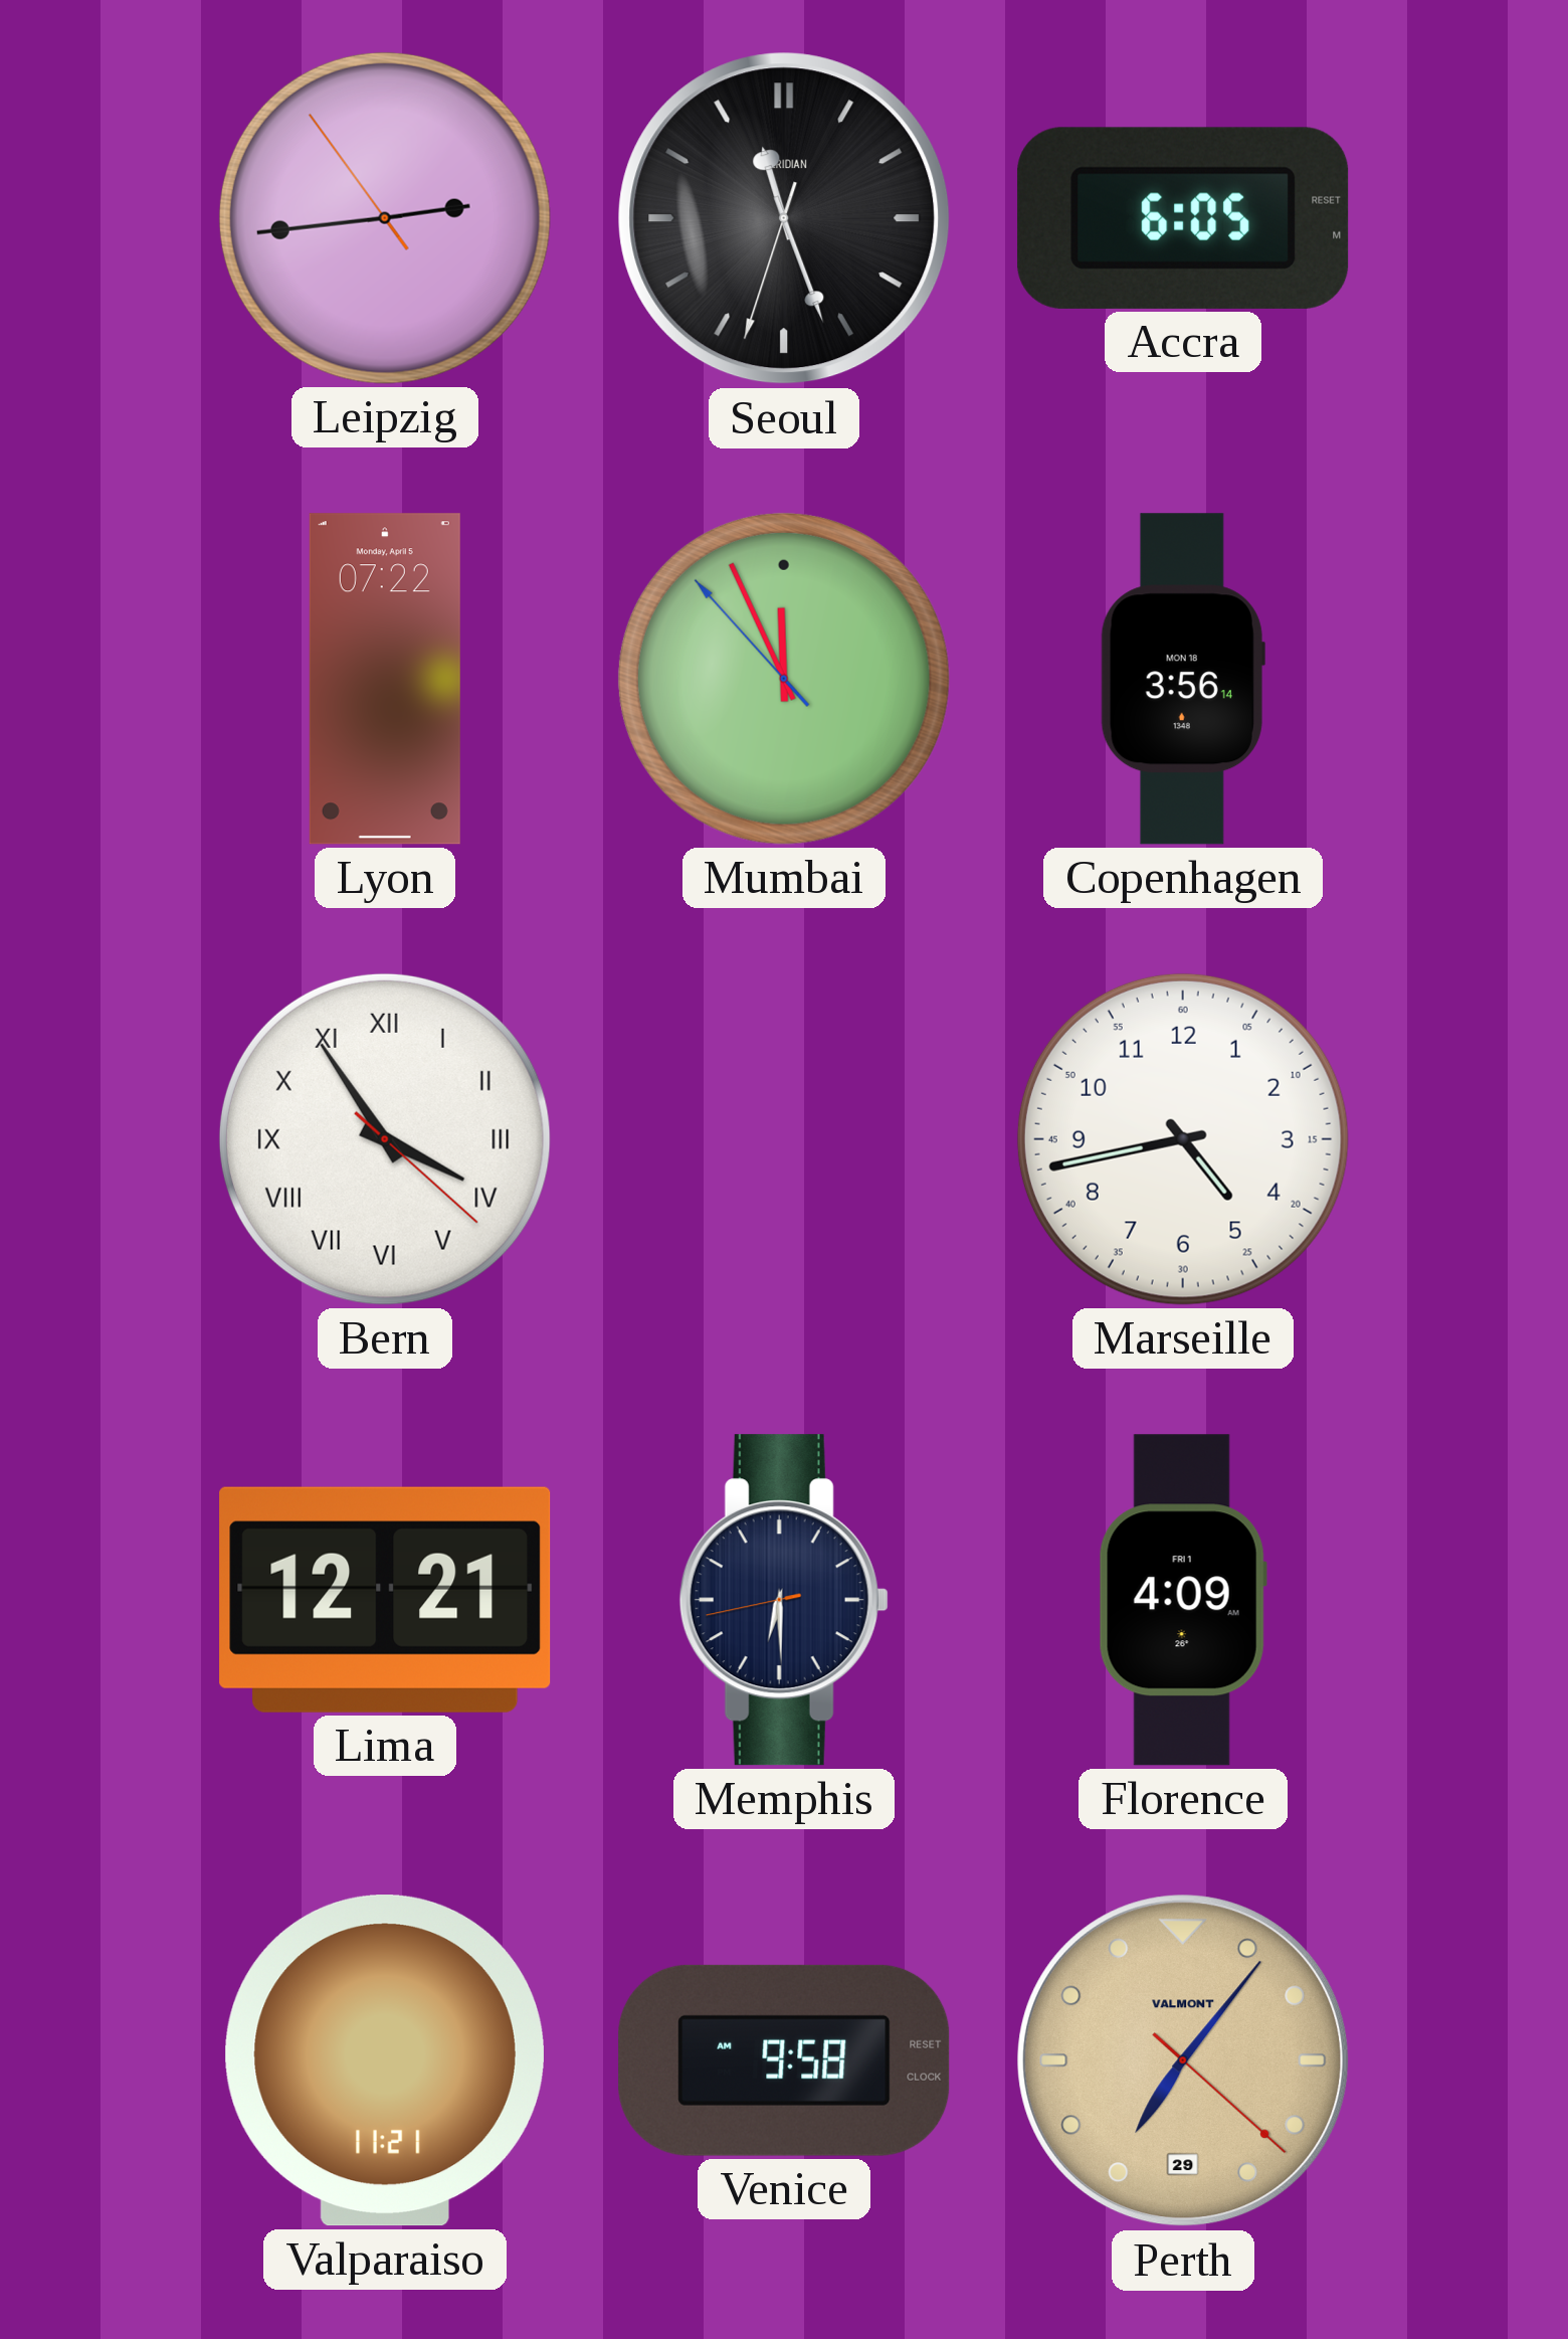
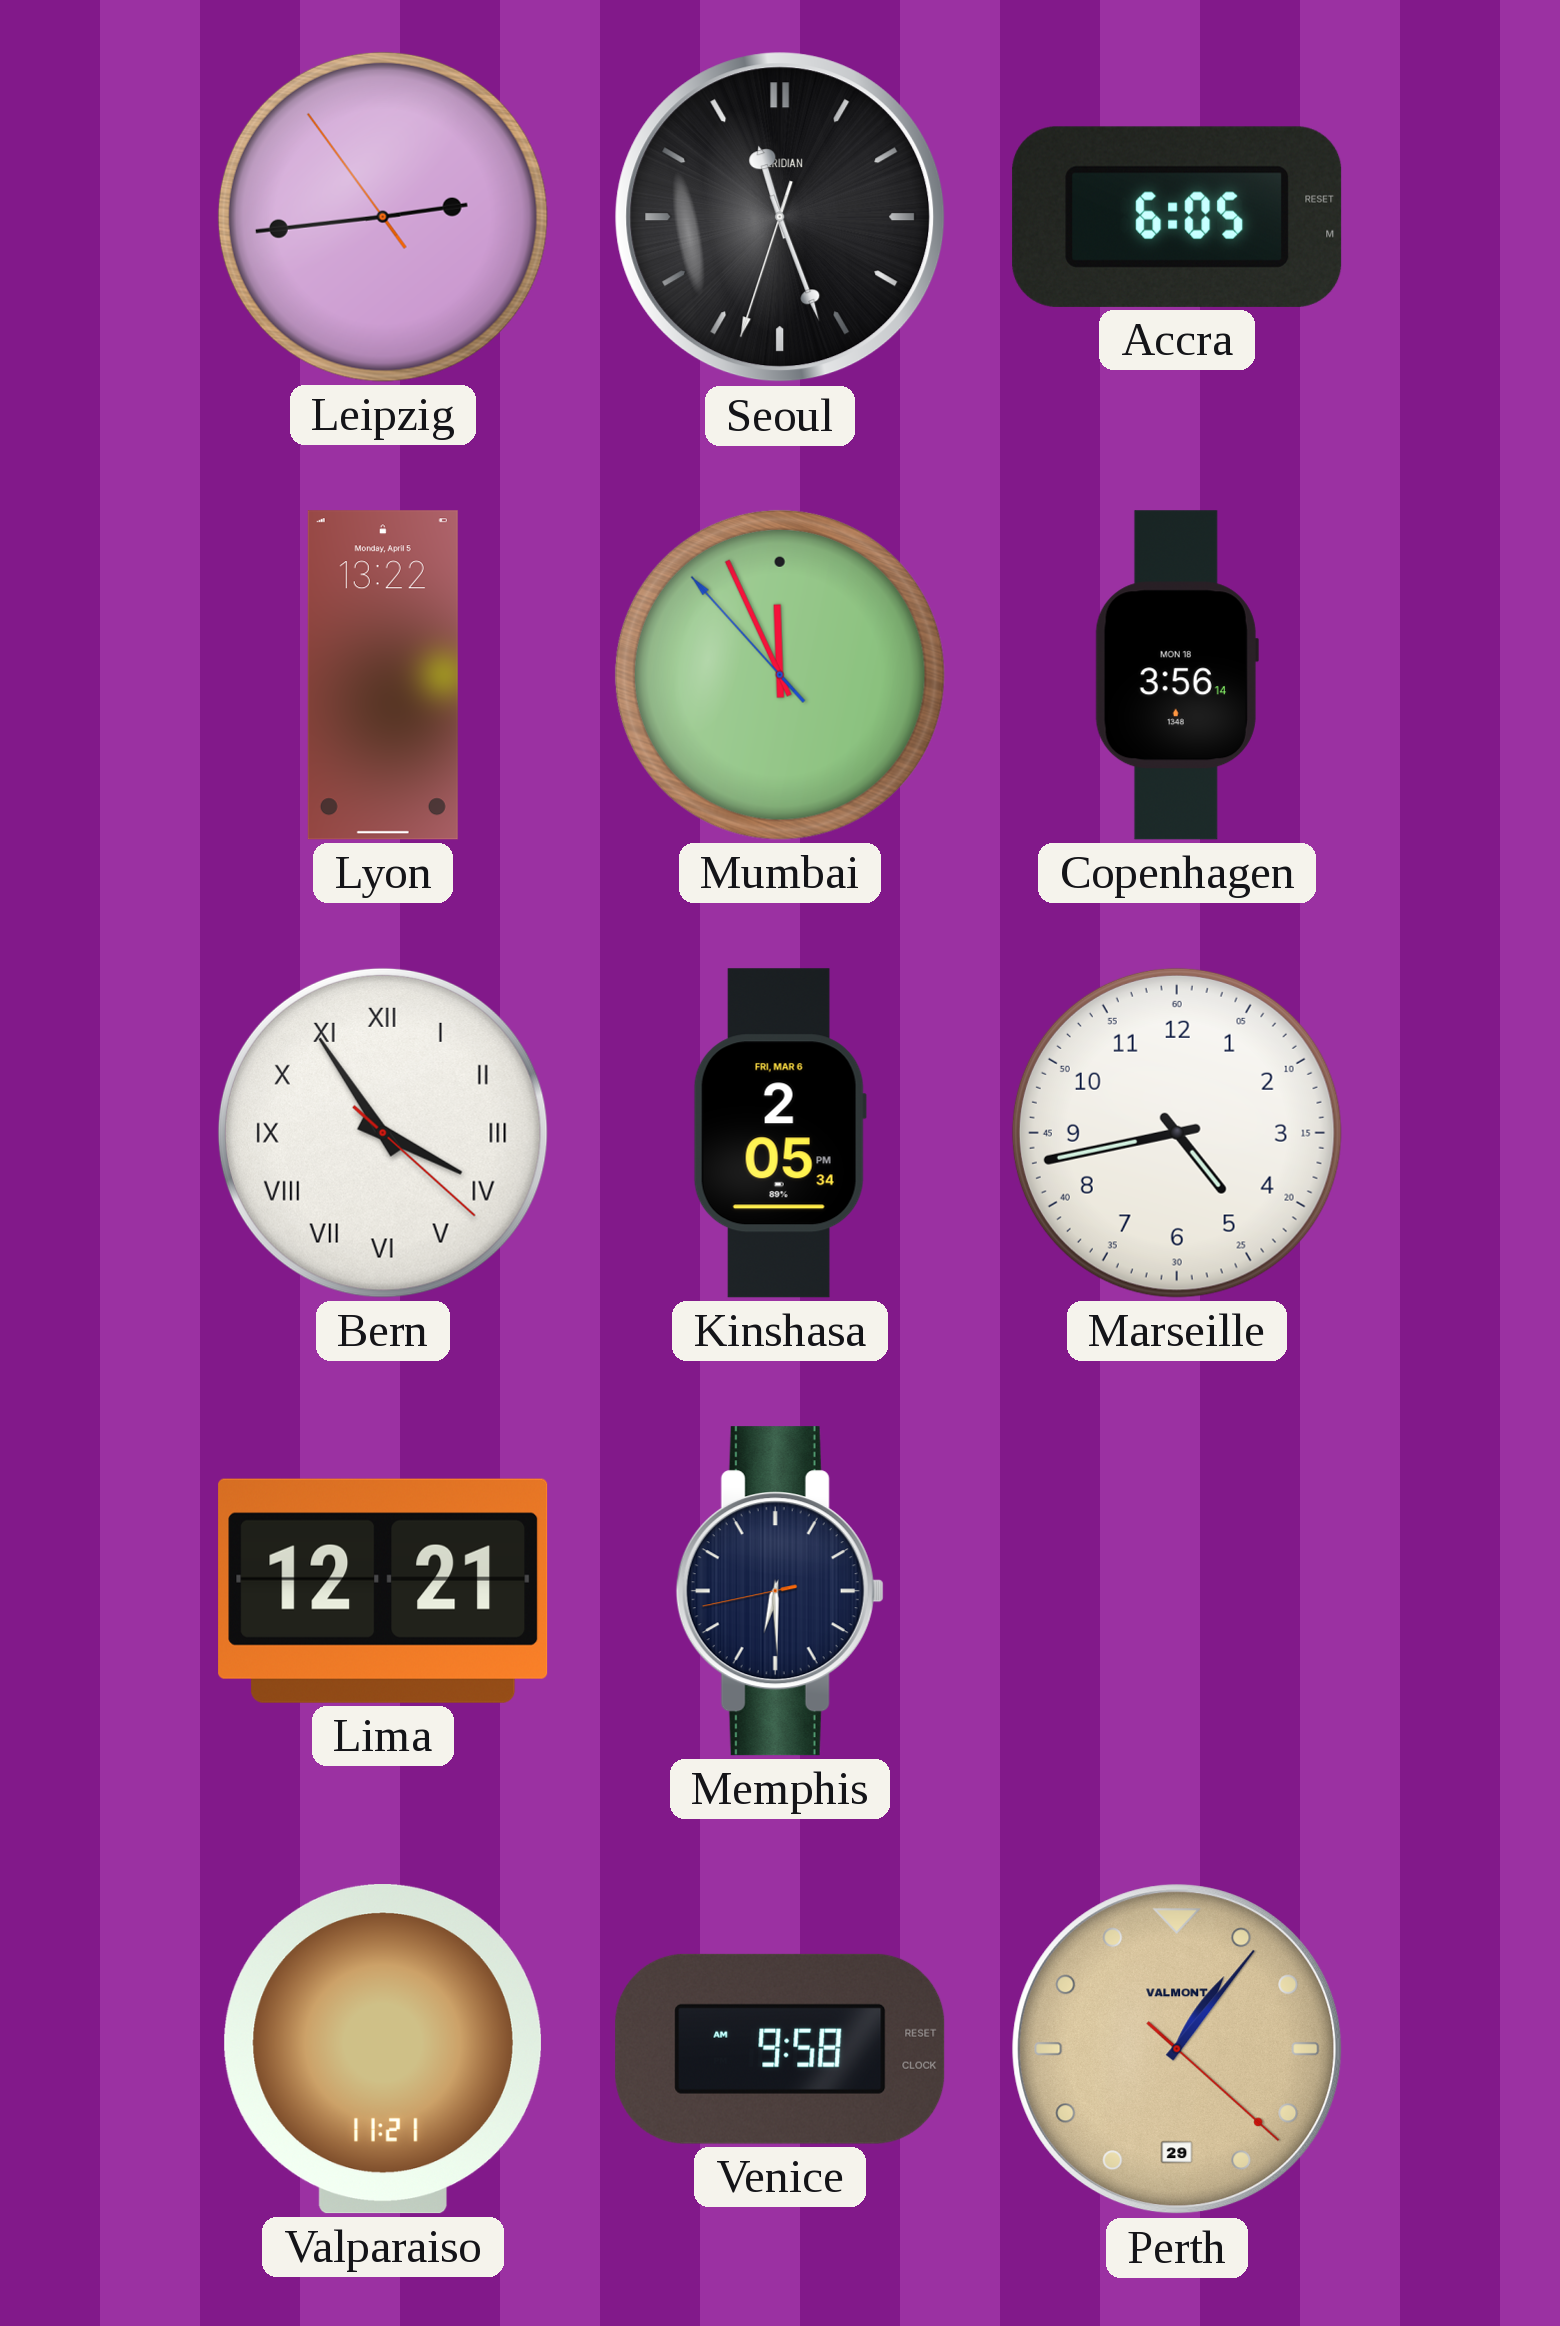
Lyon: 07:22 -> 13:22
Kinshasa: none -> 2:05
Florence: 4:09 -> none
Perth: 7:06 -> 1:06
